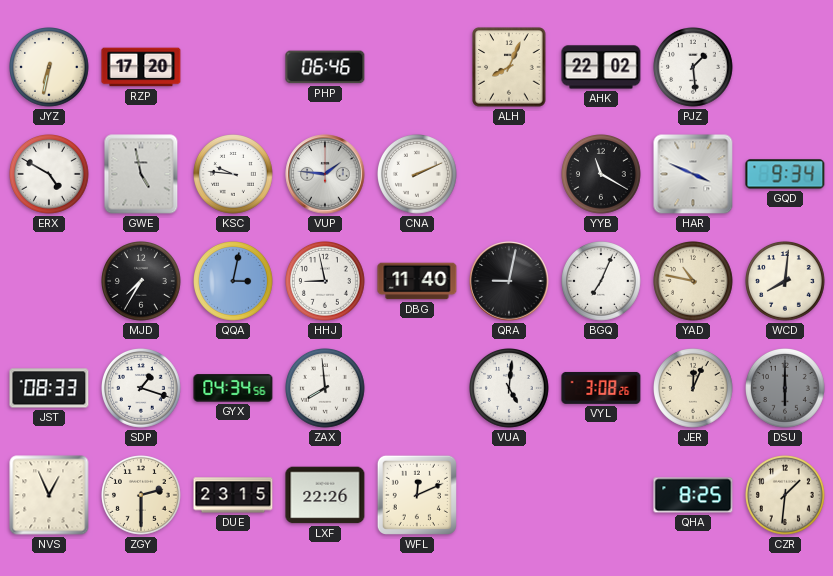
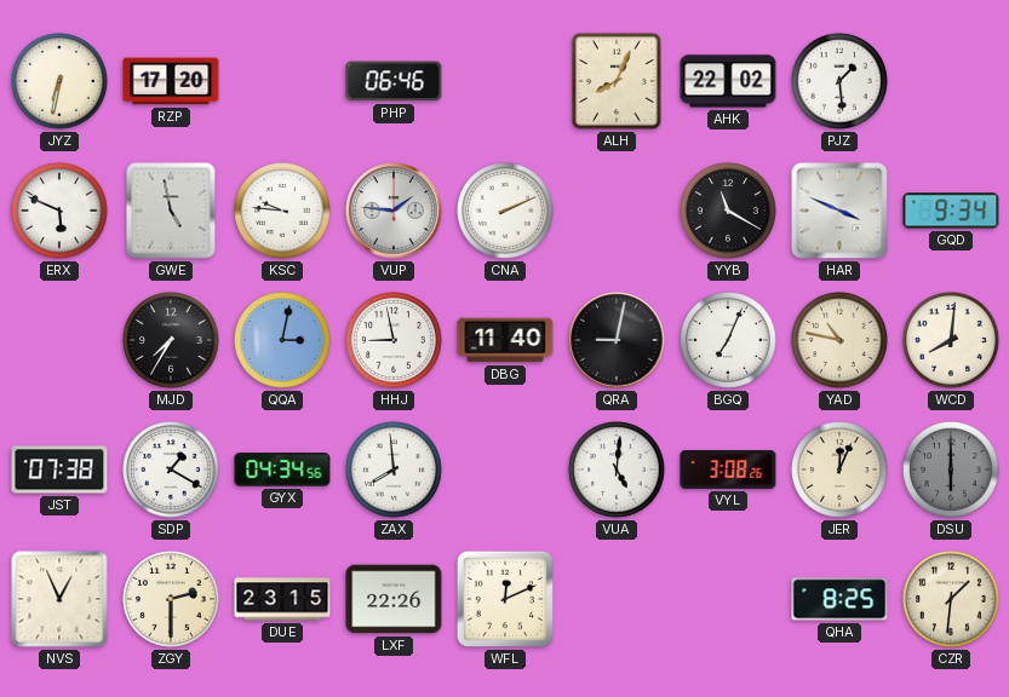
ERX: 4:50 -> 5:49
JST: 08:33 -> 07:38
SDP: 1:18 -> 1:20
